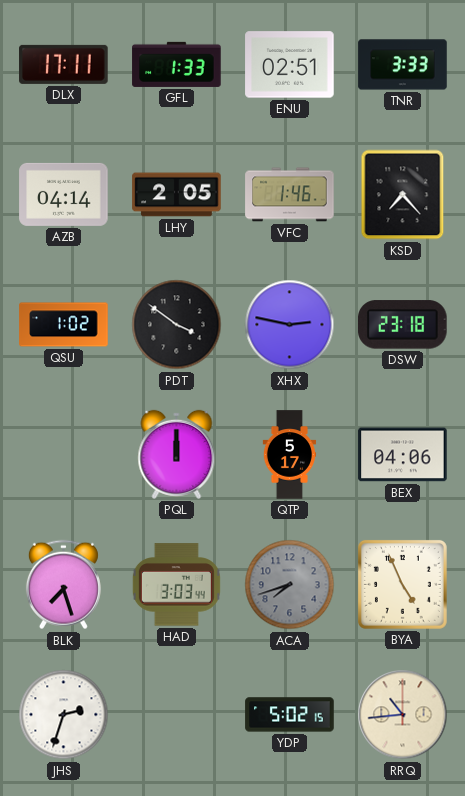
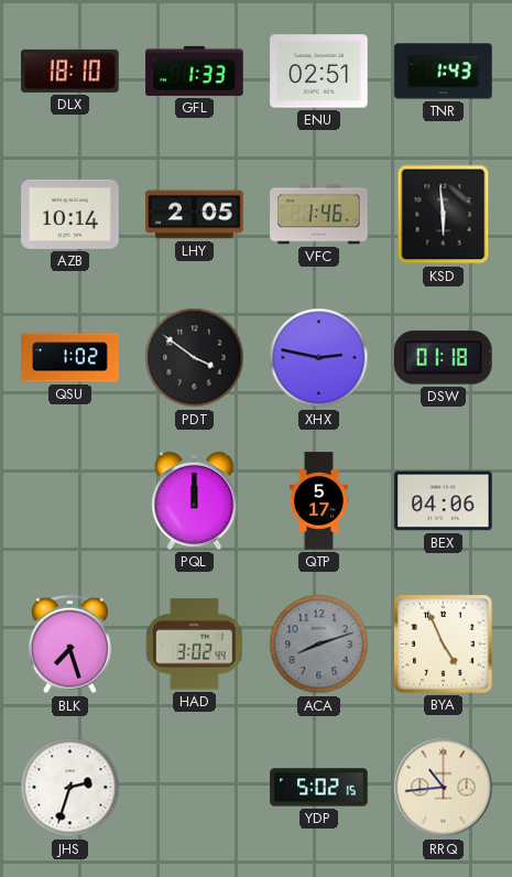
DLX: 17:11 -> 18:10
TNR: 3:33 -> 1:43
AZB: 04:14 -> 10:14
KSD: 7:23 -> 5:59
DSW: 23:18 -> 01:18
HAD: 3:03 -> 3:02
ACA: 7:42 -> 8:12
